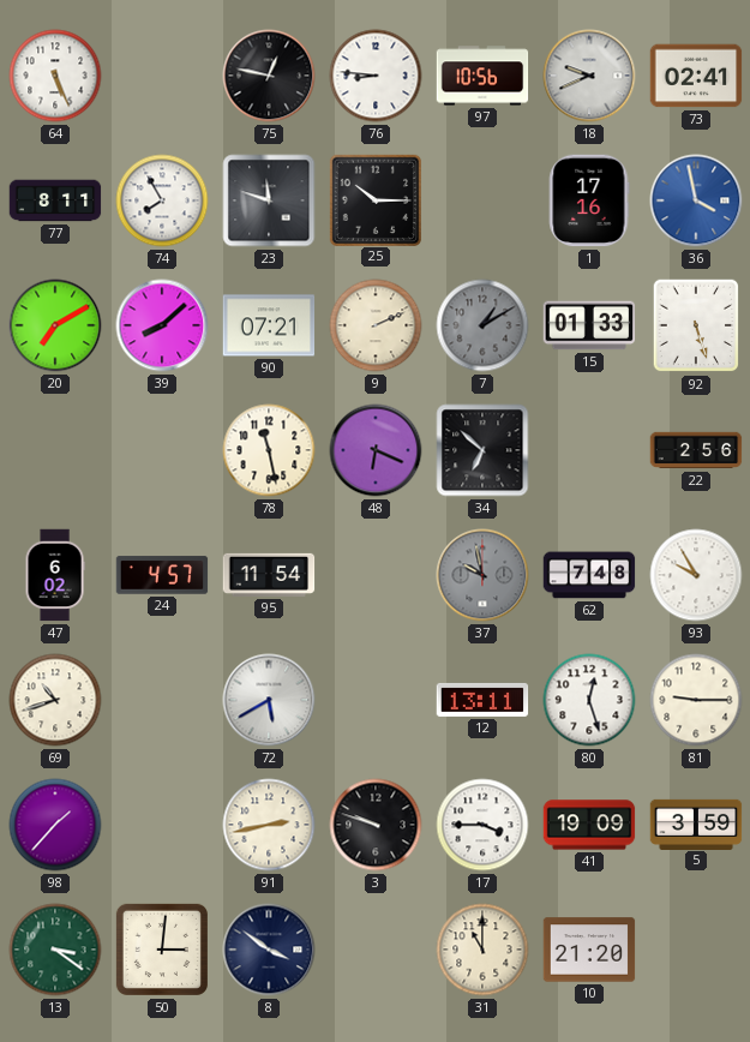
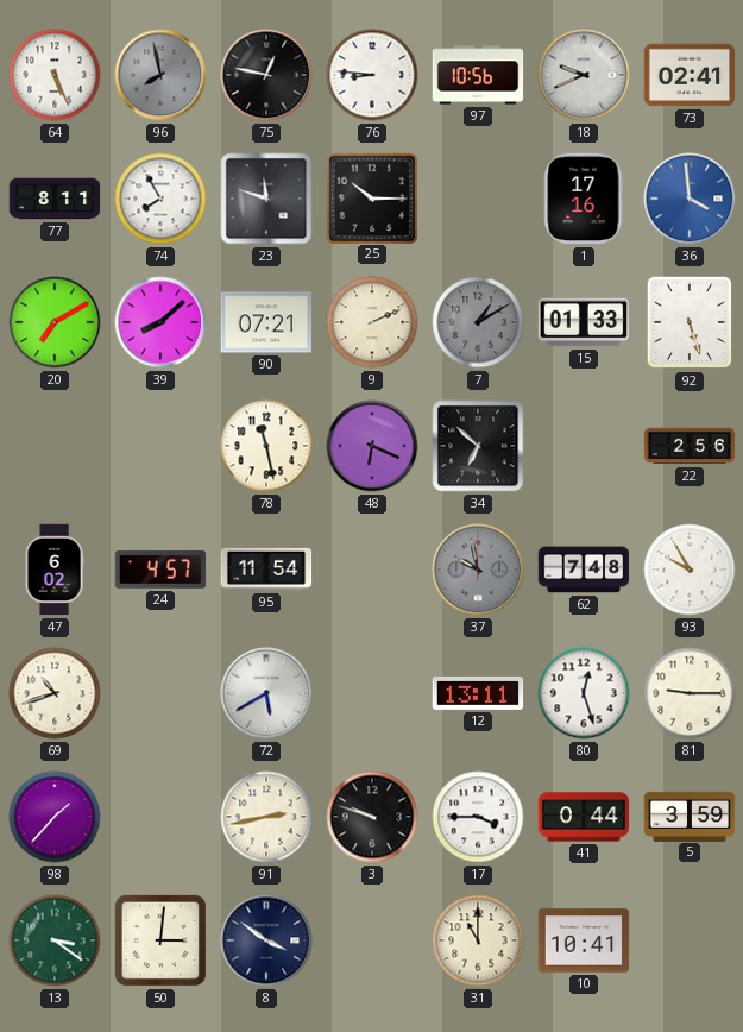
96: none -> 7:58
36: 3:58 -> 3:59
41: 19:09 -> 0:44
10: 21:20 -> 10:41
